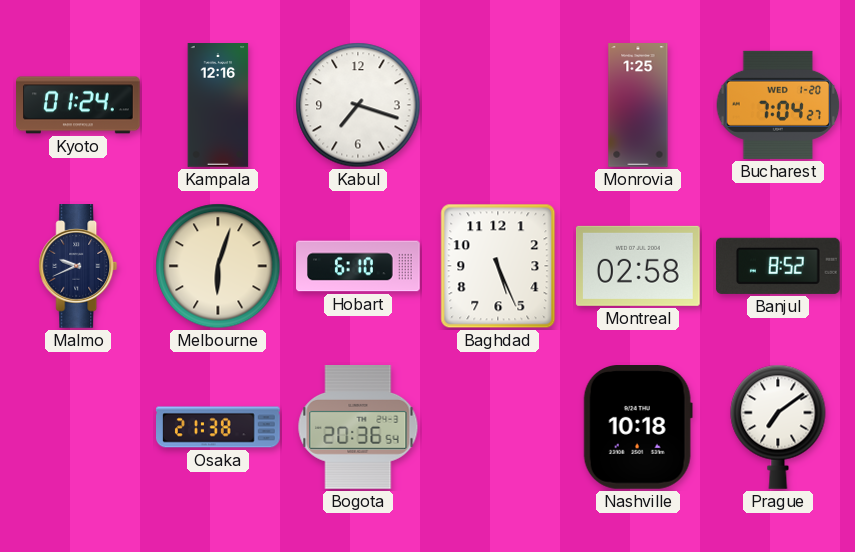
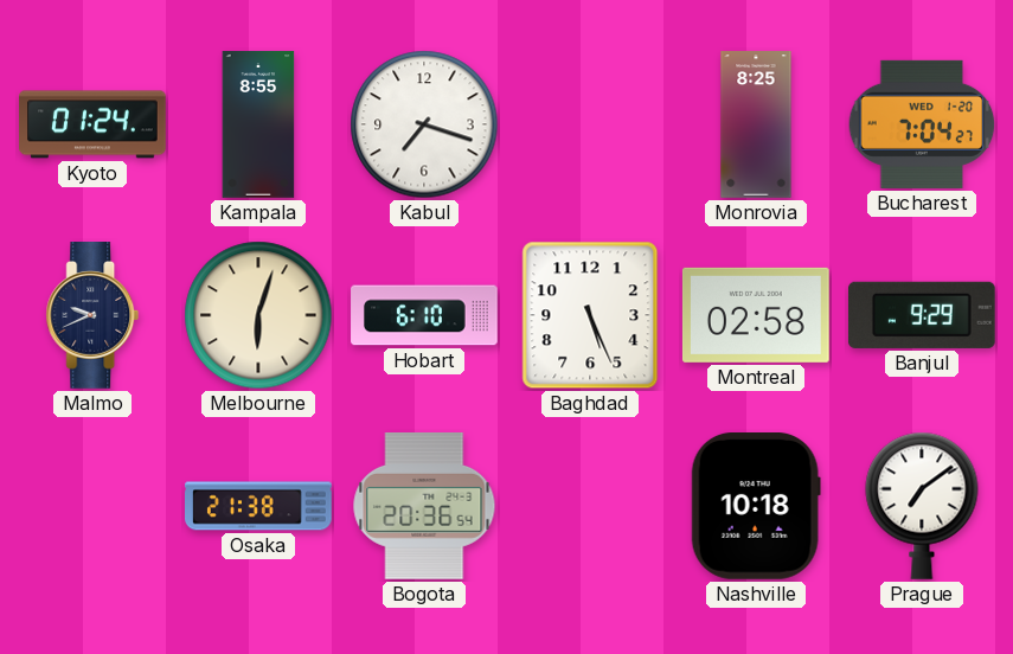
Kampala: 12:16 -> 8:55
Monrovia: 1:25 -> 8:25
Banjul: 8:52 -> 9:29
